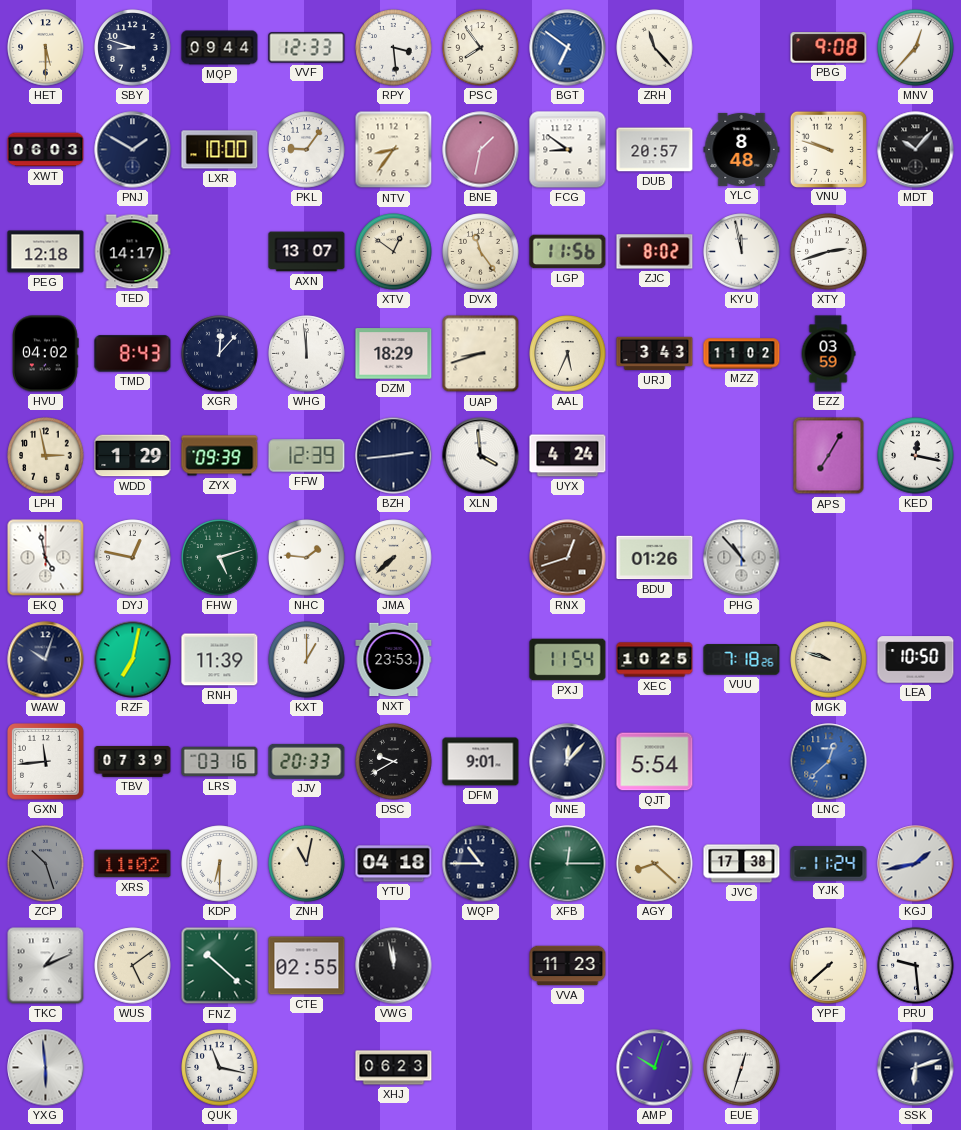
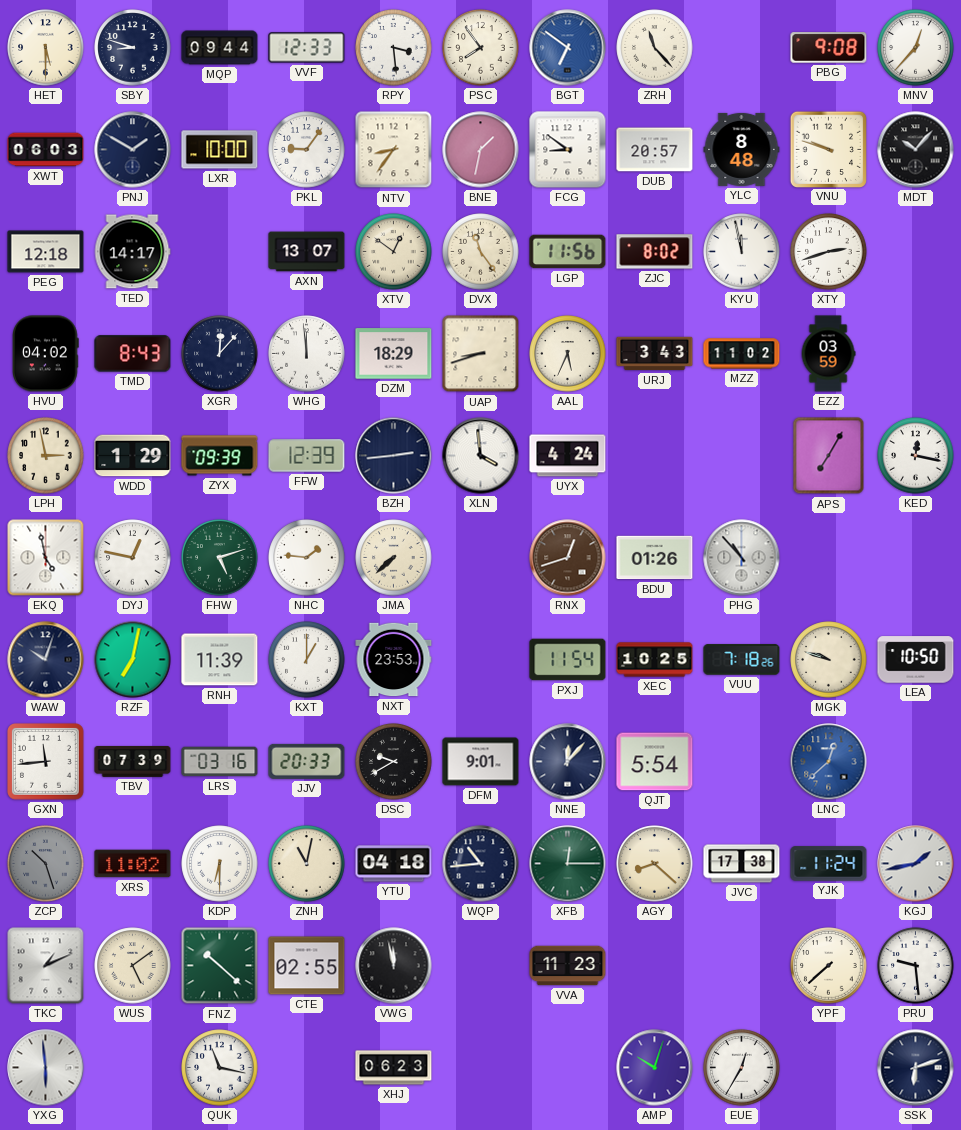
WQP: 10:45 -> 10:44
EUE: 12:33 -> 12:35
